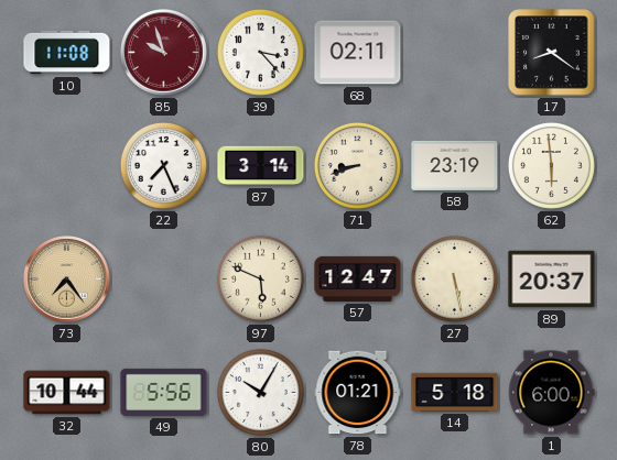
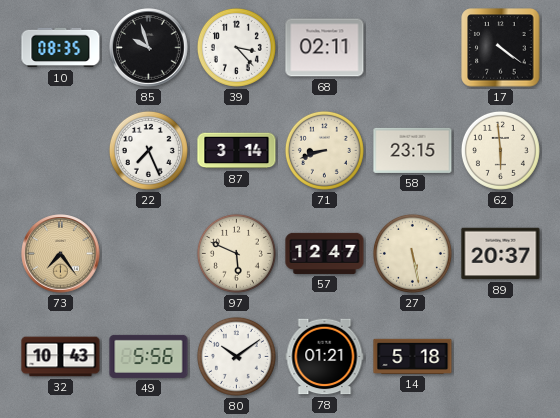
10: 11:08 -> 08:35
85 dial: burgundy -> black
17: 8:21 -> 4:21
58: 23:19 -> 23:15
32: 10:44 -> 10:43
80: 10:05 -> 10:09
1: 6:00 -> none
